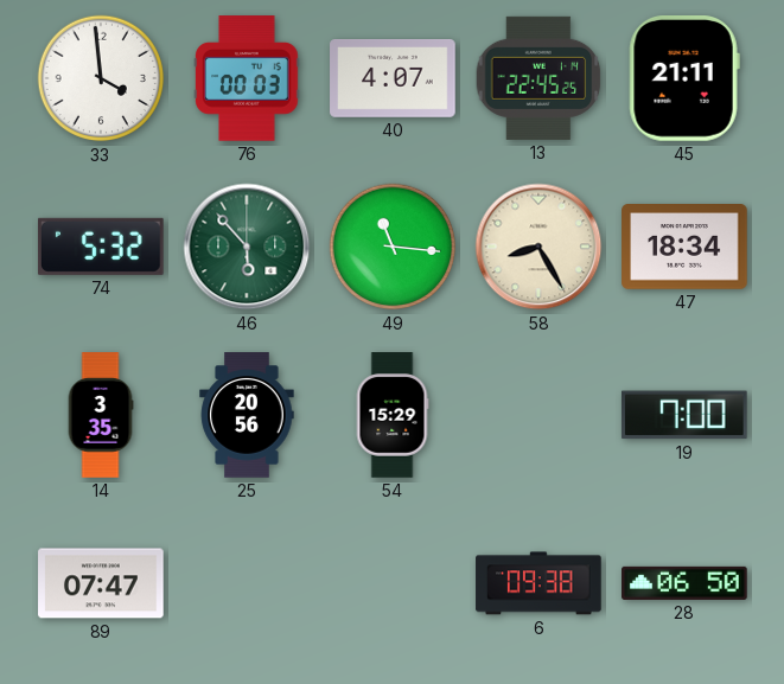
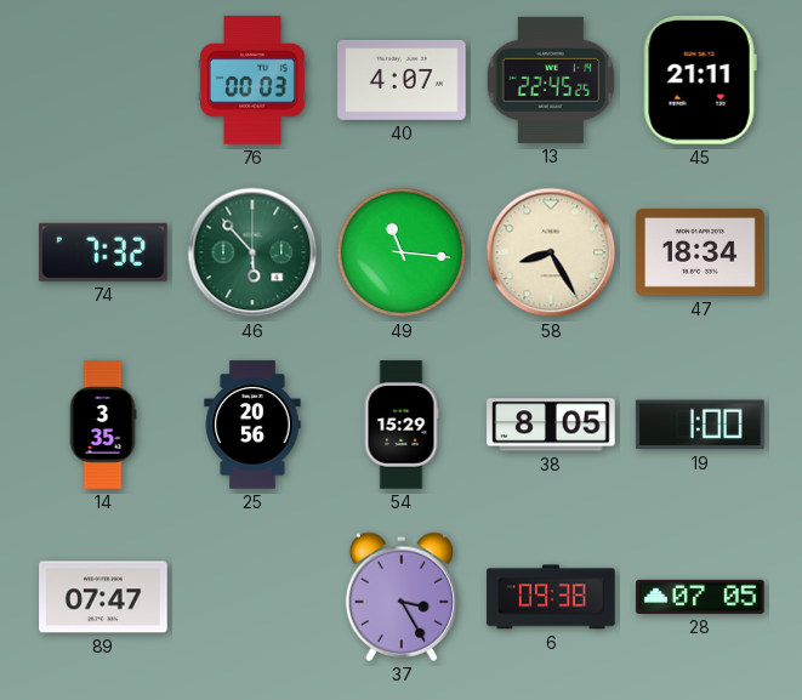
33: 3:59 -> none
74: 5:32 -> 7:32
38: none -> 8:05
19: 7:00 -> 1:00
37: none -> 3:25
28: 06:50 -> 07:05
